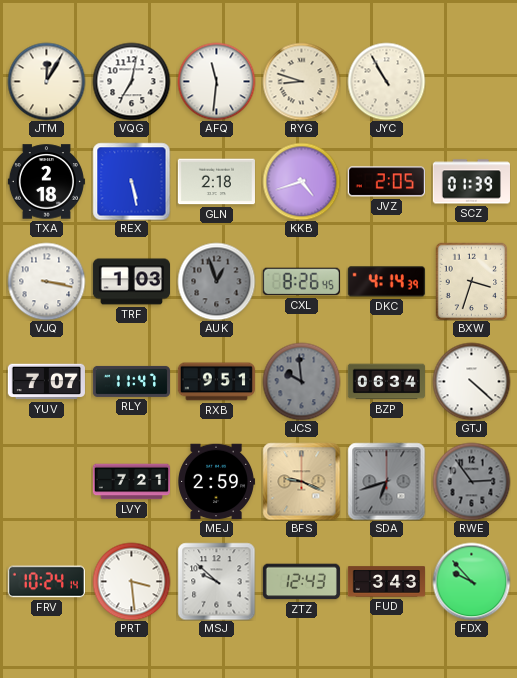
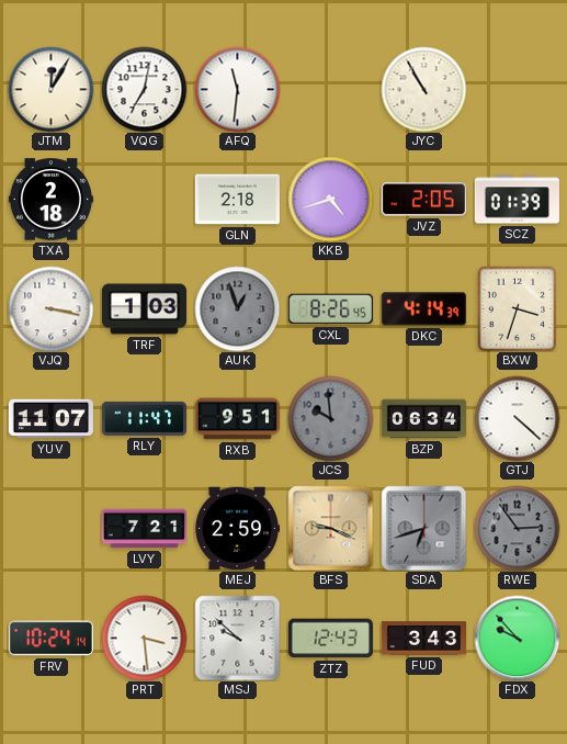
RYG: 8:48 -> none
REX: 5:28 -> none
YUV: 7:07 -> 11:07
